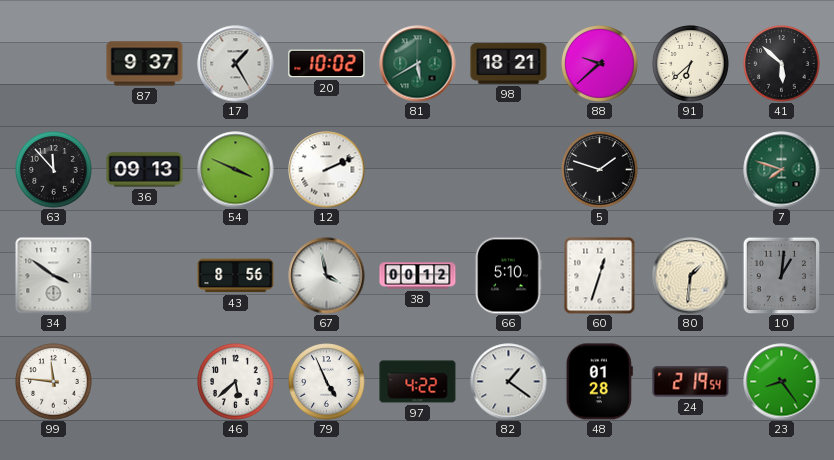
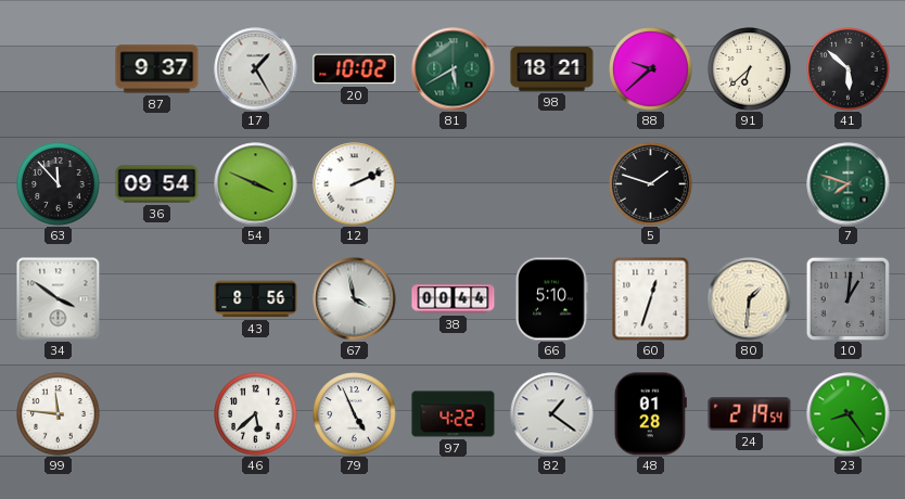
36: 09:13 -> 09:54
38: 00:12 -> 00:44
